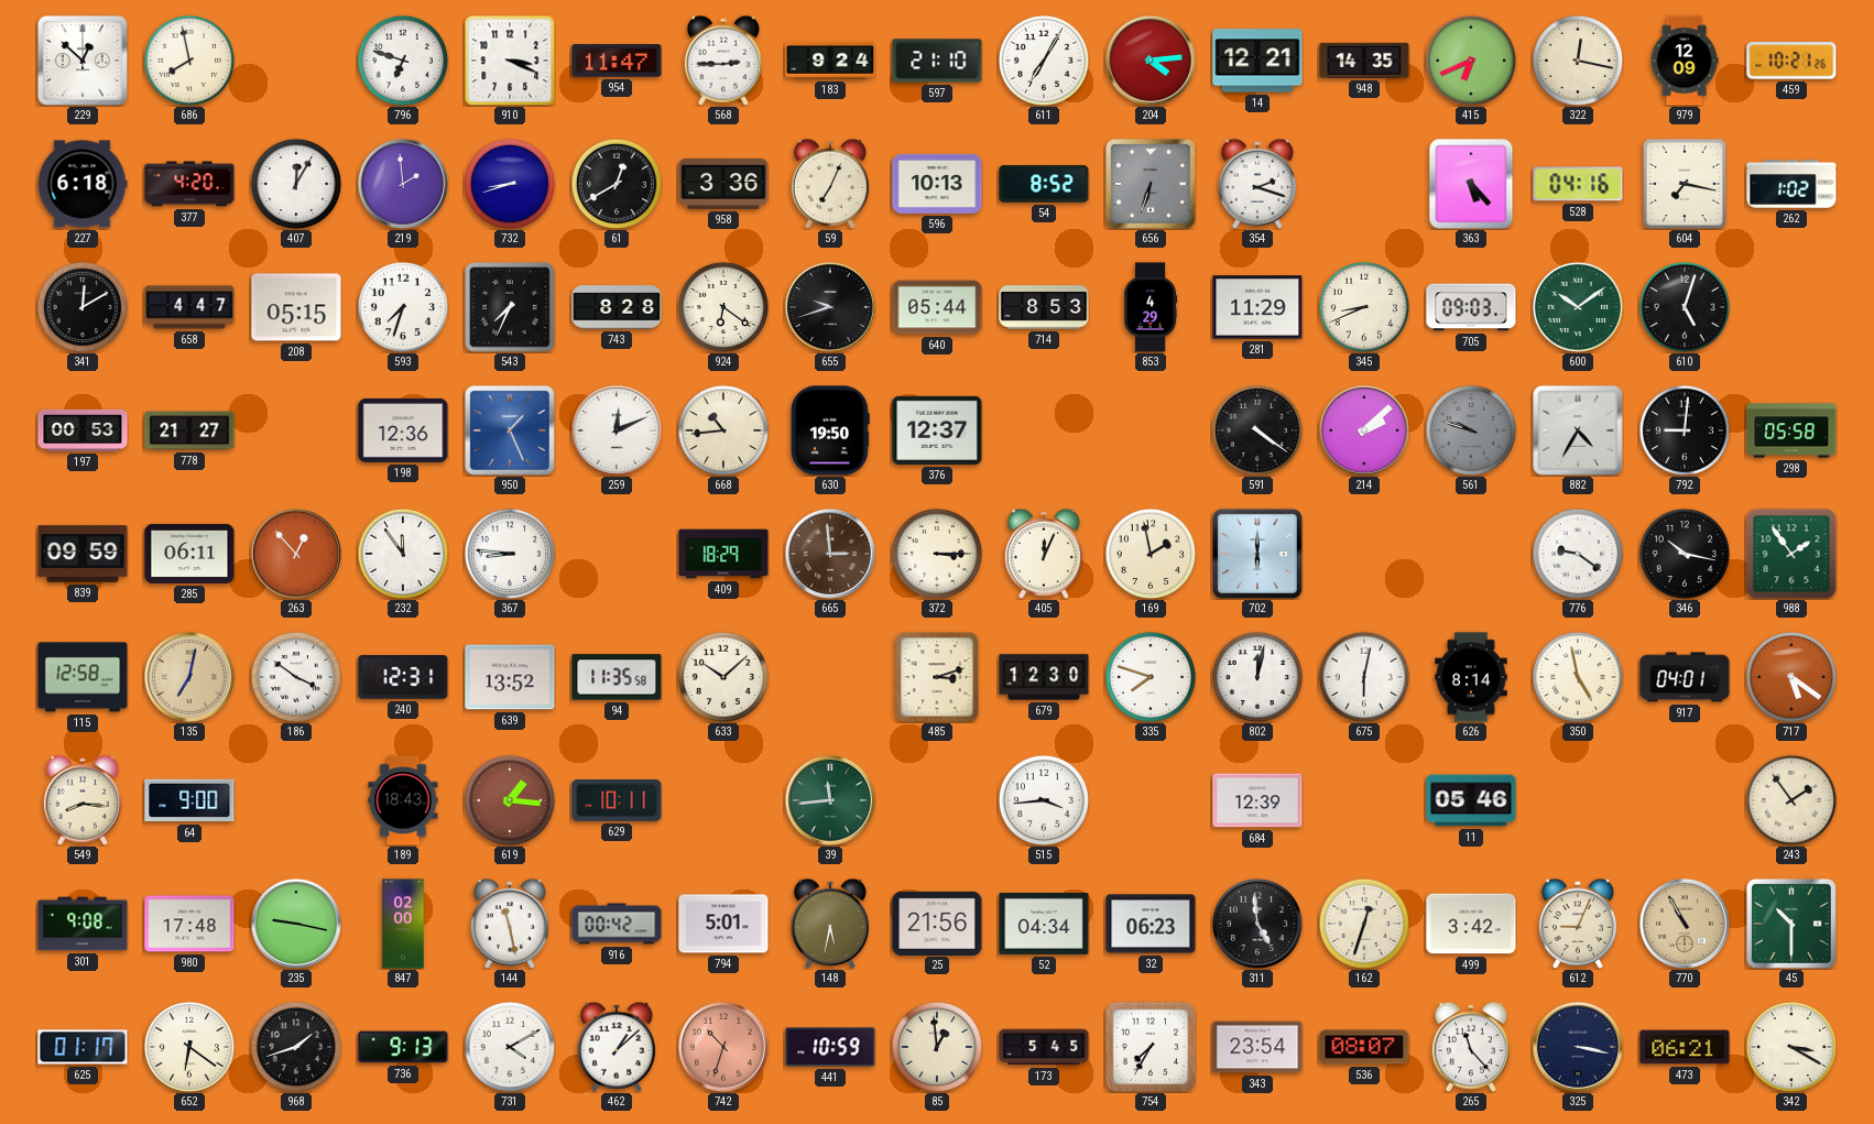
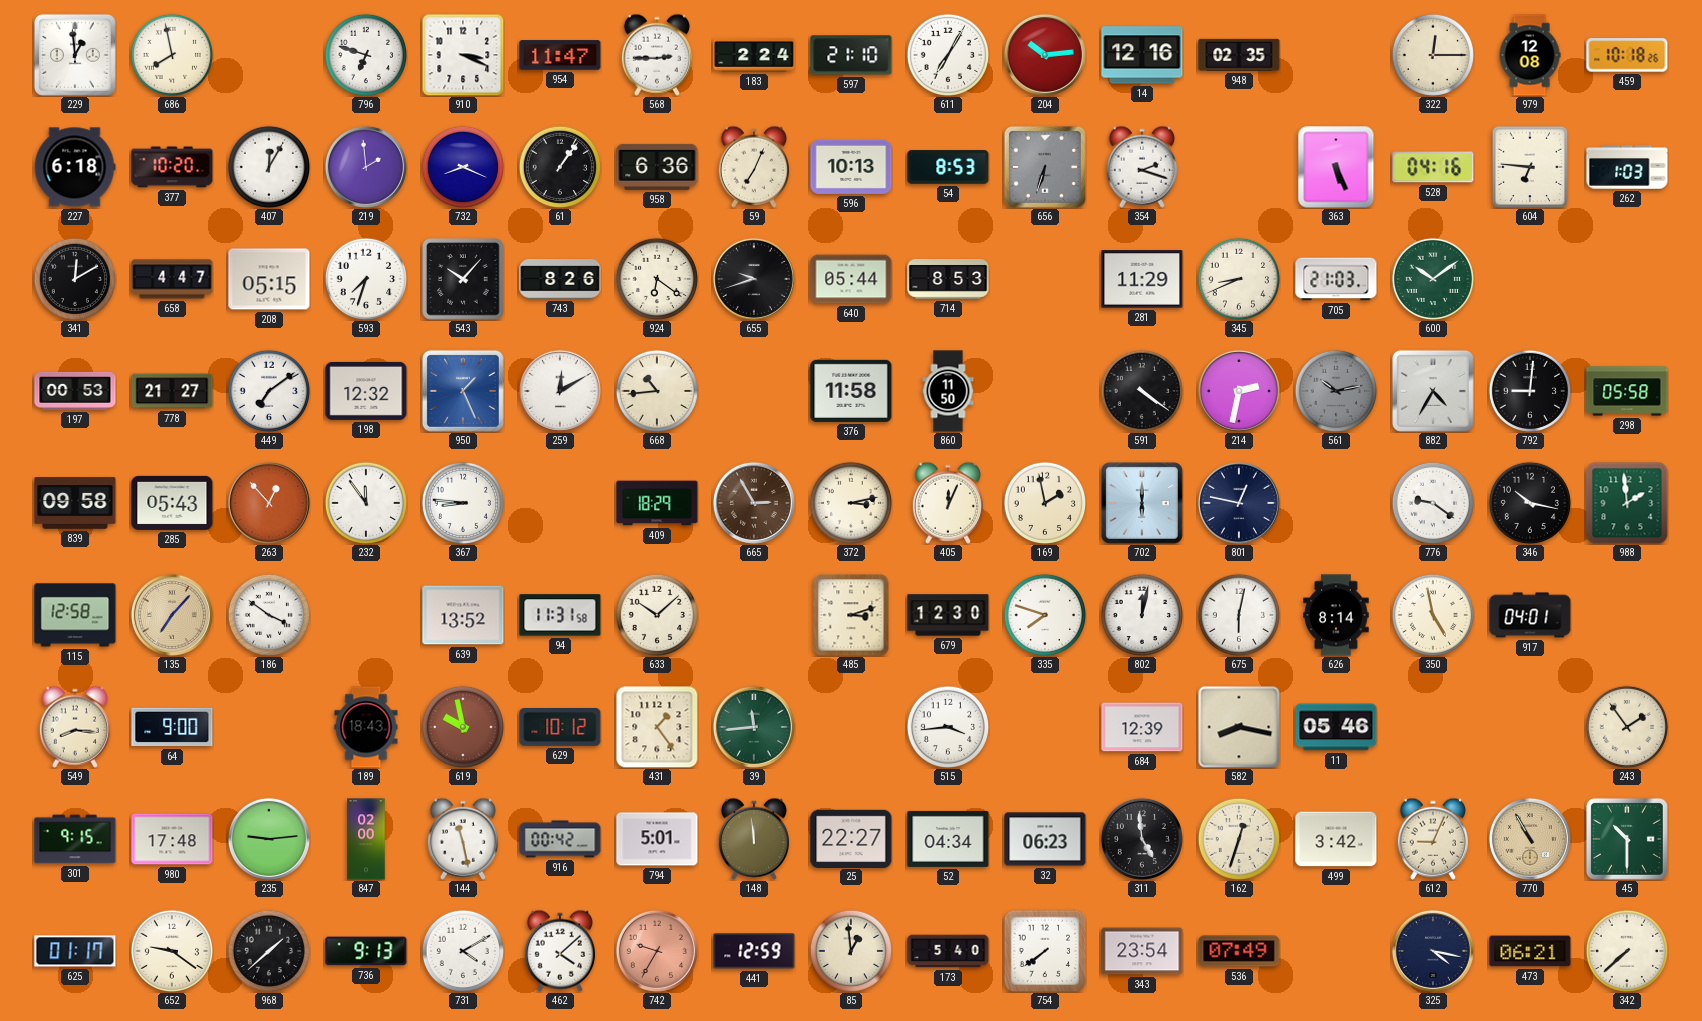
229: 12:52 -> 12:59
183: 9:24 -> 2:24
204: 4:14 -> 10:14
14: 12:21 -> 12:16
948: 14:35 -> 02:35
415: 6:41 -> none
322: 12:17 -> 12:15
979: 12:09 -> 12:08
459: 10:21 -> 10:18
377: 4:20 -> 10:20
732: 8:42 -> 8:19
61: 12:40 -> 1:06
958: 3:36 -> 6:36
54: 8:52 -> 8:53
363: 5:23 -> 5:26
604: 7:17 -> 6:46
262: 1:02 -> 1:03
543: 7:34 -> 10:07
743: 8:28 -> 8:26
853: 4:29 -> none
705: 09:03 -> 21:03
610: 5:03 -> none
449: none -> 7:09
198: 12:36 -> 12:32
259: 12:11 -> 12:10
630: 19:50 -> none
376: 12:37 -> 11:58
860: none -> 11:50
214: 2:08 -> 2:32
561: 9:48 -> 10:13
839: 09:59 -> 09:58
285: 06:11 -> 05:43
665: 2:59 -> 2:55
372: 3:15 -> 3:13
801: none -> 12:47
988: 1:54 -> 1:59
135: 7:02 -> 7:07
240: 12:31 -> none
94: 11:35 -> 11:31
717: 5:21 -> none
619: 1:16 -> 9:58
629: 10:11 -> 10:12
431: none -> 1:24
582: none -> 8:17
301: 9:08 -> 9:15
235: 9:17 -> 9:14
148: 5:32 -> 11:59
25: 21:56 -> 22:27
652: 6:21 -> 9:21
968: 1:42 -> 1:38
462: 1:08 -> 4:08
742: 10:33 -> 9:35
441: 10:59 -> 12:59
173: 5:45 -> 5:40
754: 7:35 -> 7:39
536: 08:07 -> 07:49
265: 11:23 -> none
325: 3:17 -> 4:17
342: 3:20 -> 7:38
